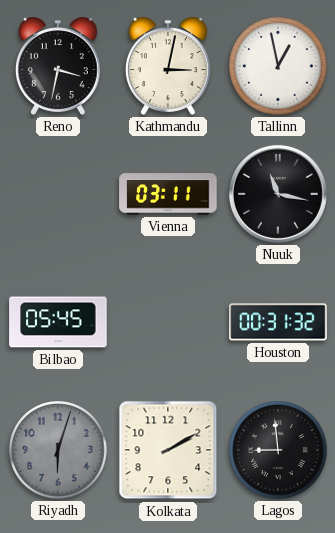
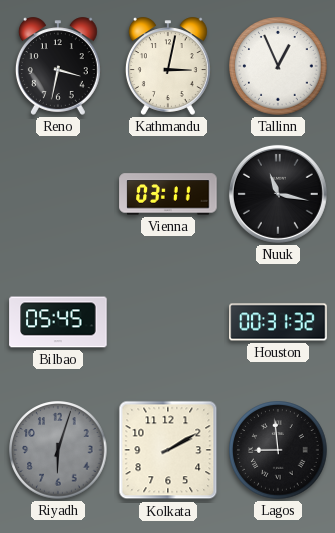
Tallinn: 12:58 -> 12:56
